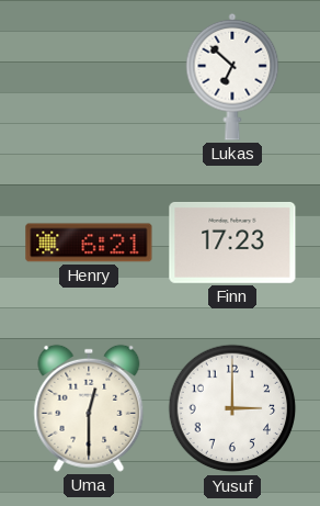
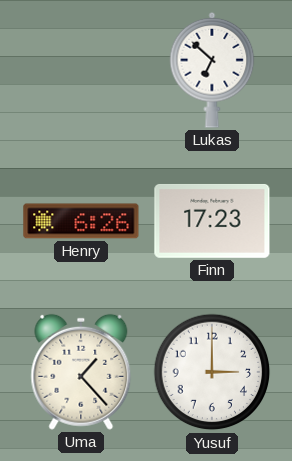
Henry: 6:21 -> 6:26
Uma: 12:30 -> 1:23
